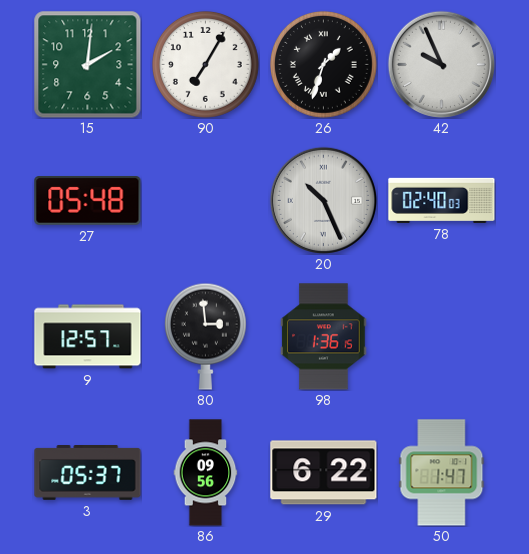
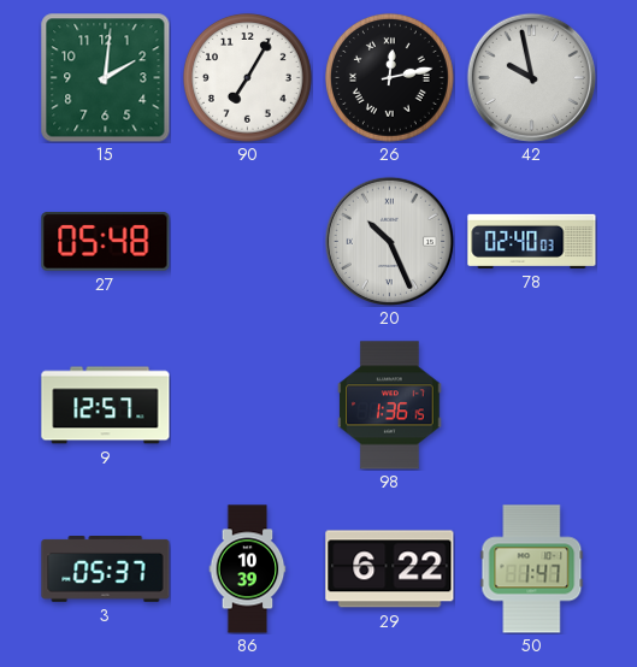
26: 1:33 -> 12:13
42: 9:56 -> 9:58
80: 2:59 -> none
86: 09:56 -> 10:39
